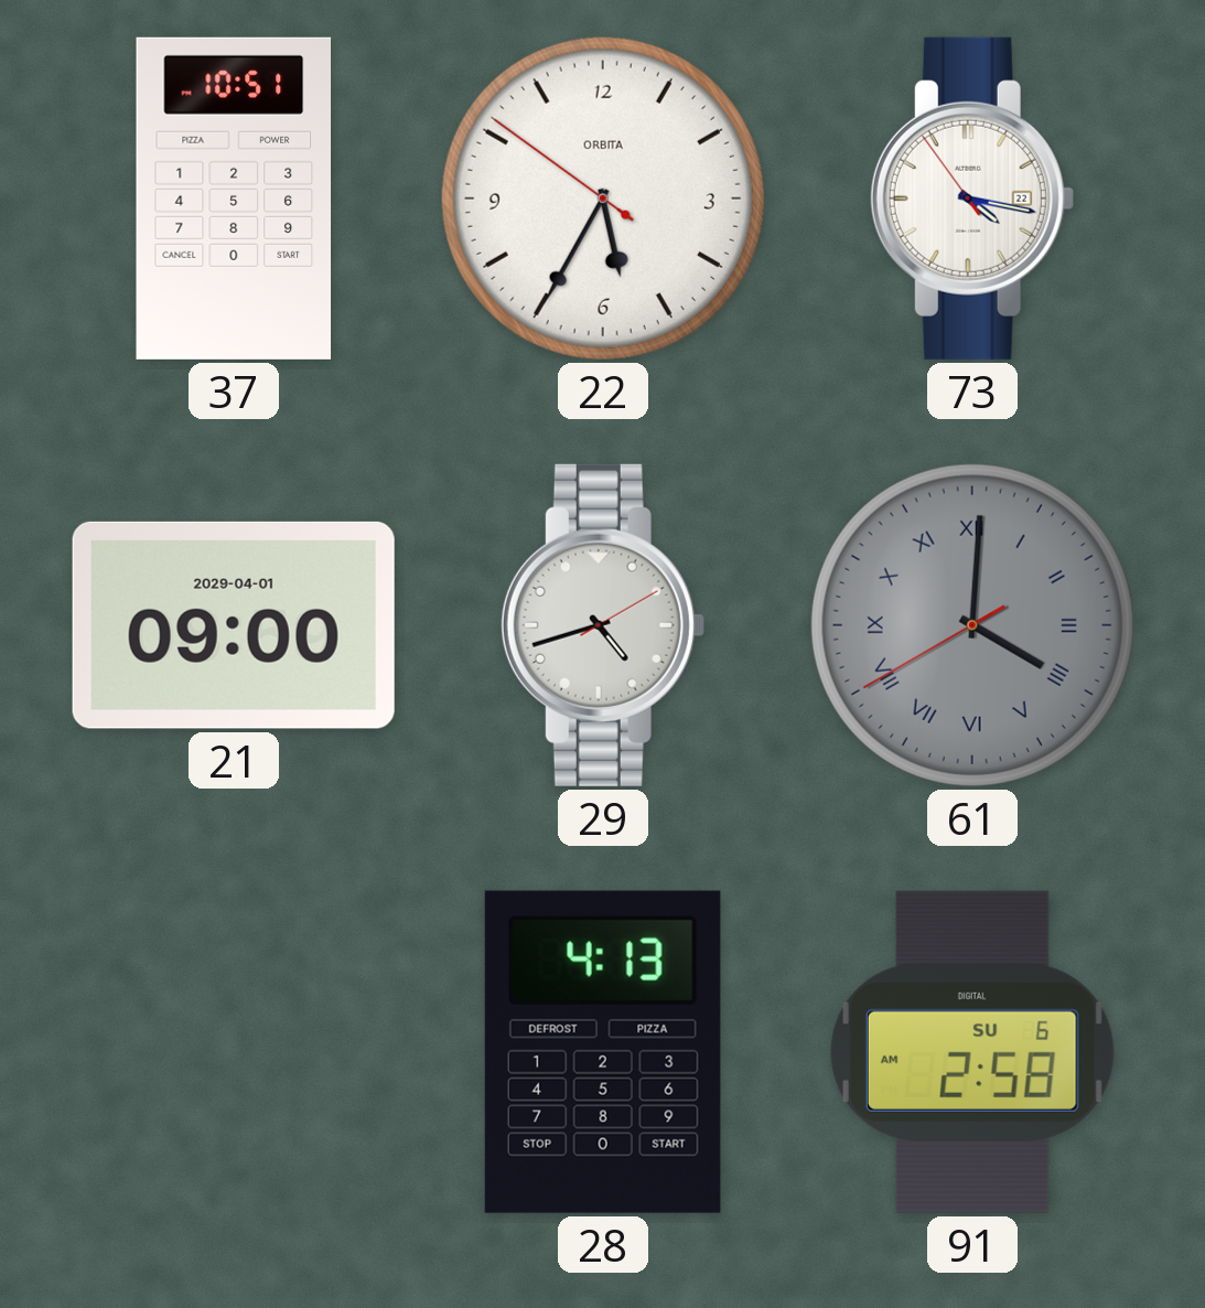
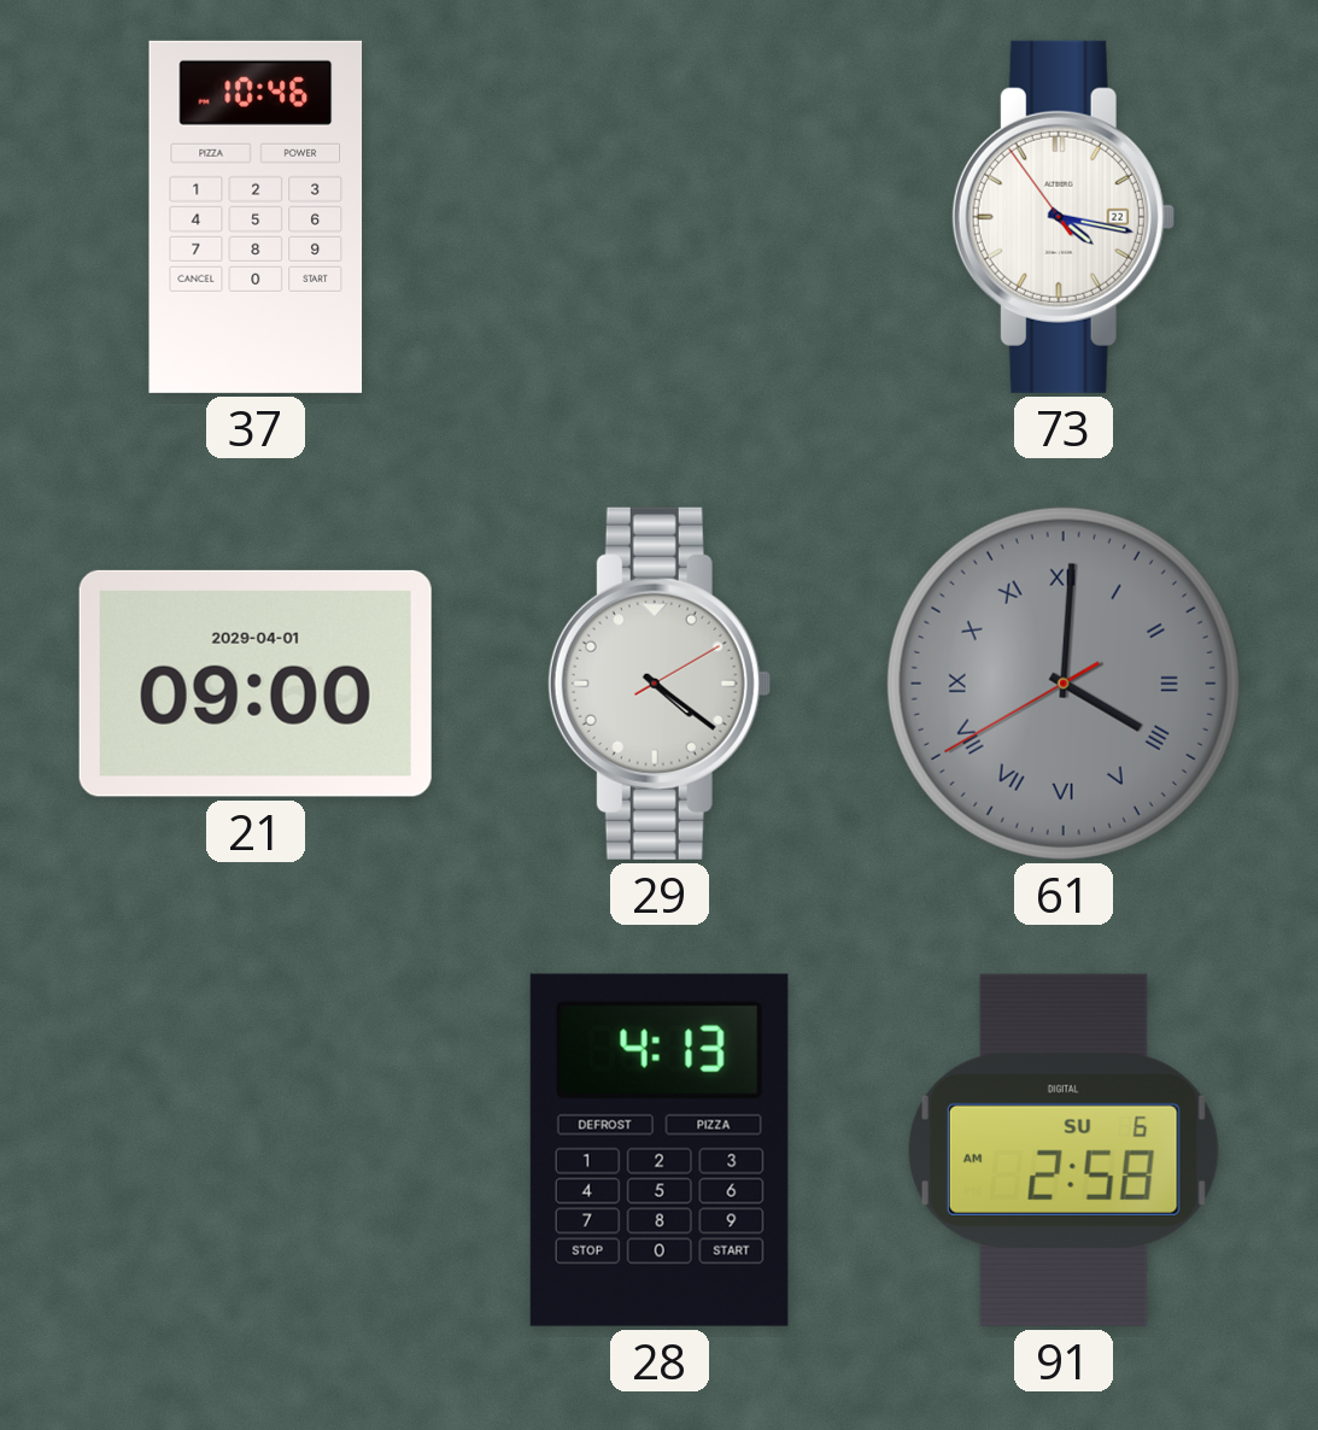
37: 10:51 -> 10:46
22: 5:34 -> none
29: 4:42 -> 4:21
